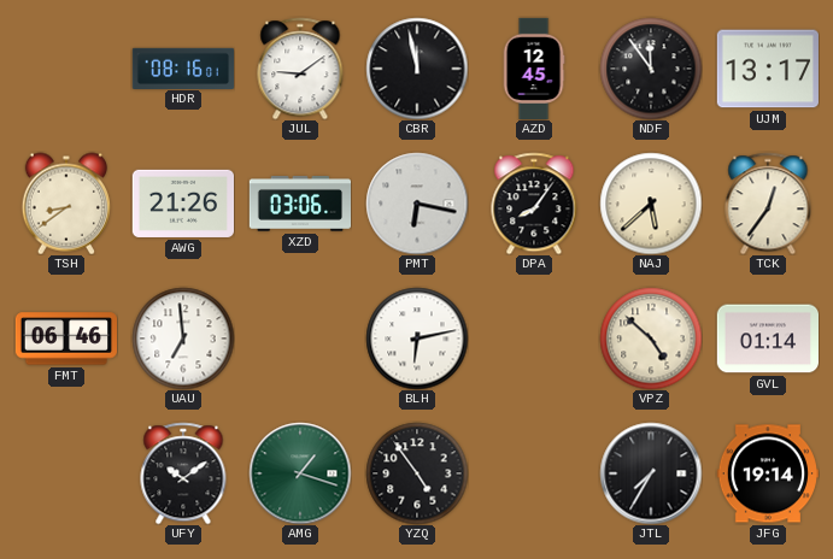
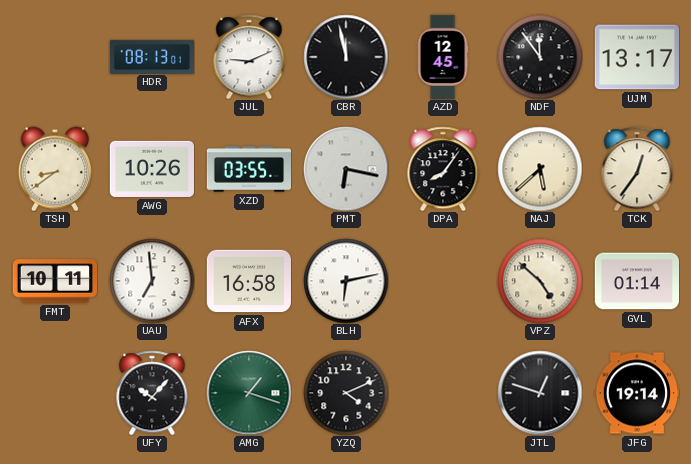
HDR: 08:16 -> 08:13
JUL: 9:09 -> 9:11
AWG: 21:26 -> 10:26
XZD: 03:06 -> 03:55
FMT: 06:46 -> 10:11
AFX: none -> 16:58
UFY: 10:09 -> 10:07
YZQ: 4:54 -> 4:11
JTL: 7:35 -> 12:48
